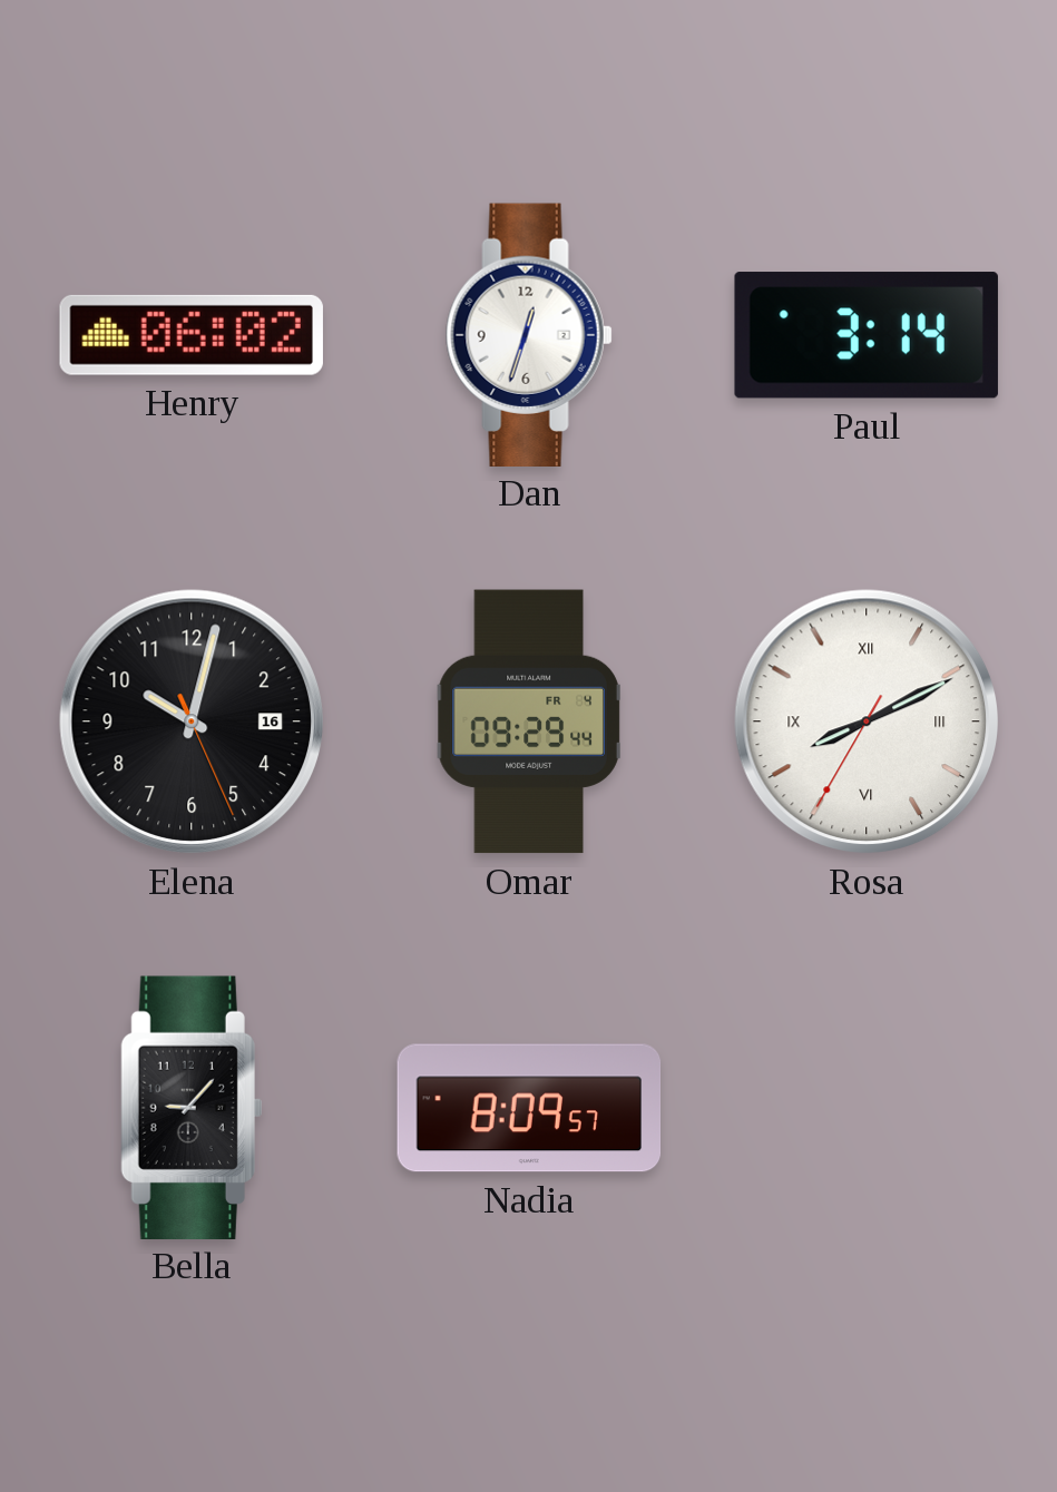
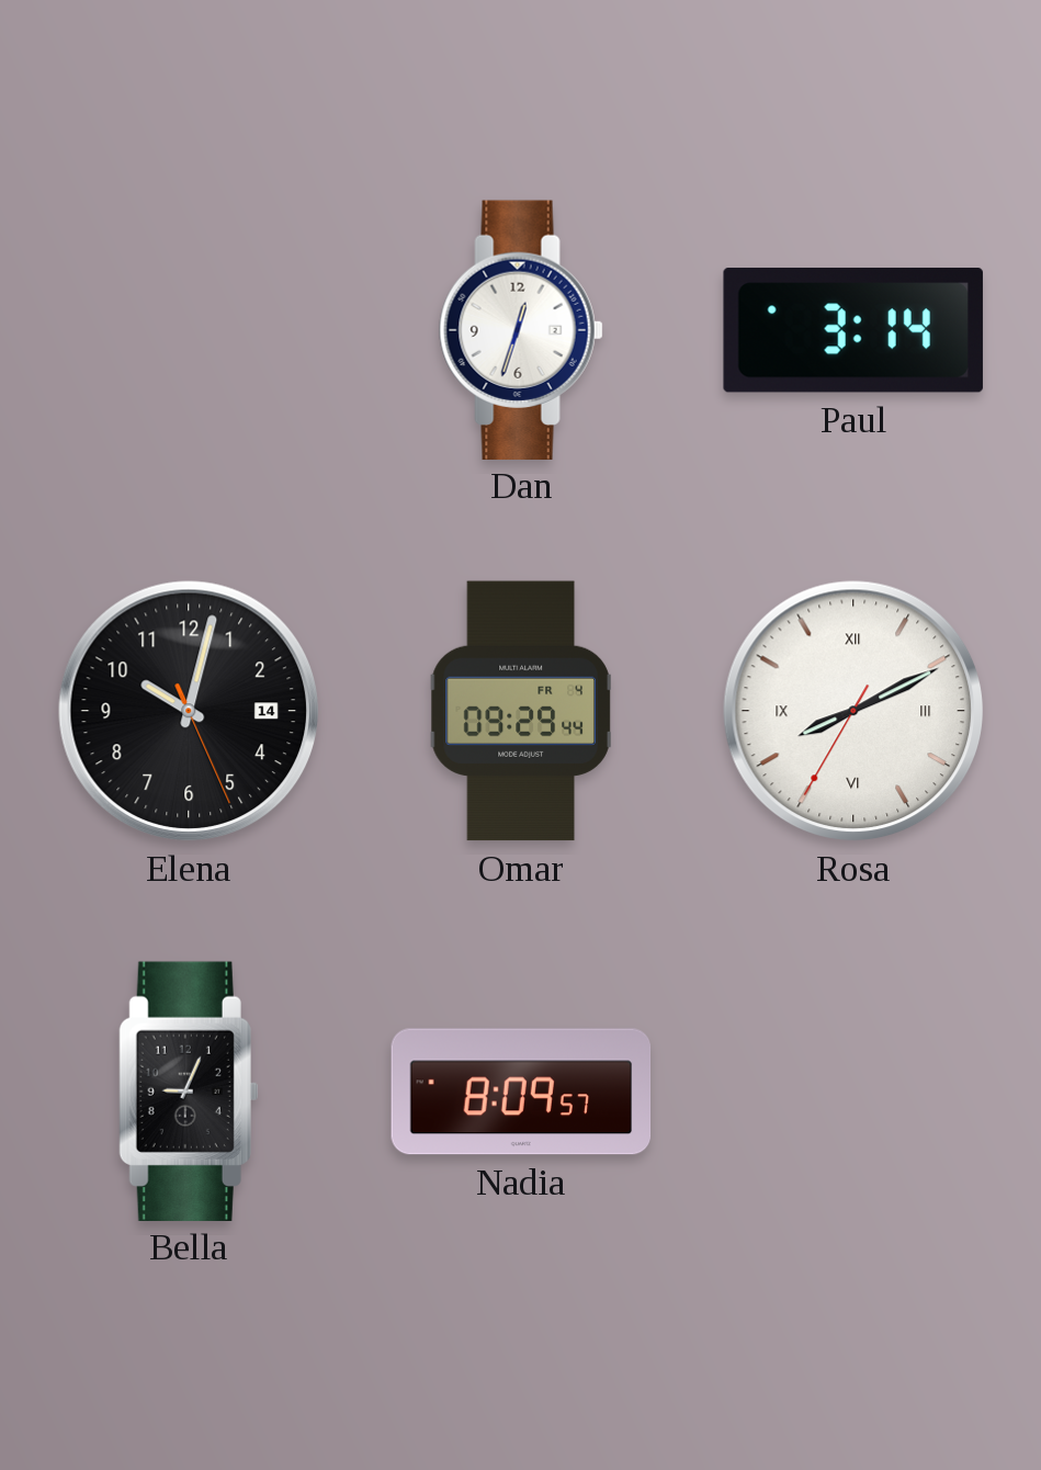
Henry: 06:02 -> none
Elena date: 16 -> 14
Bella: 9:07 -> 9:04
